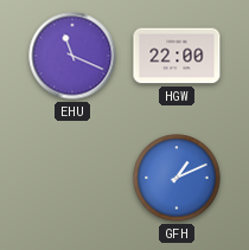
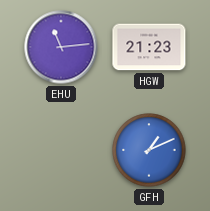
EHU: 11:19 -> 11:14
HGW: 22:00 -> 21:23
